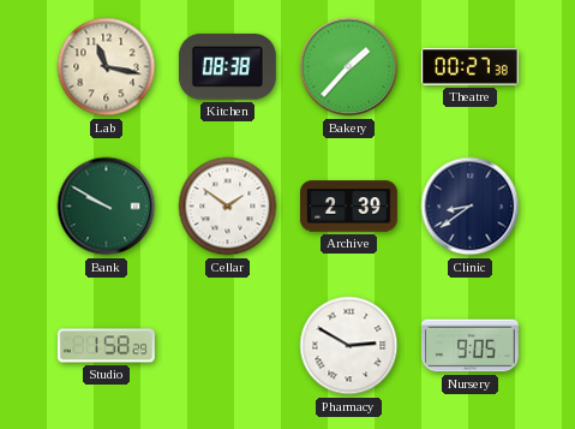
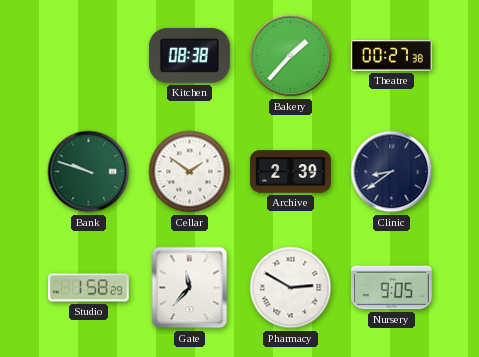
Lab: 11:17 -> none
Bank: 9:50 -> 9:48
Gate: none -> 11:37
